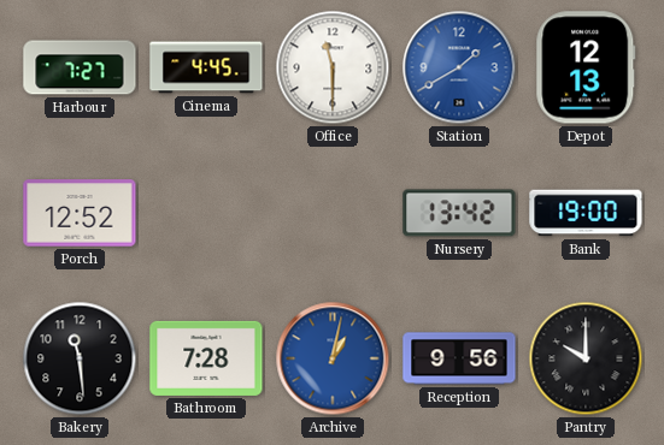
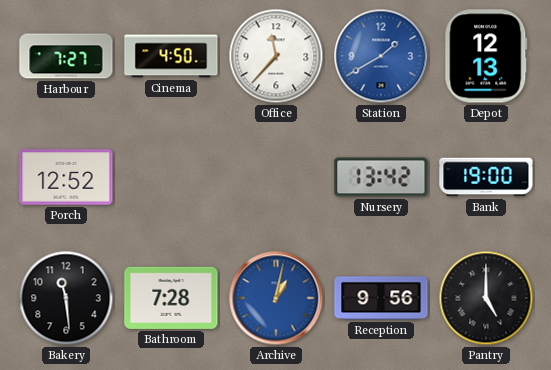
Cinema: 4:45 -> 4:50
Office: 11:30 -> 11:37
Pantry: 10:00 -> 5:00
